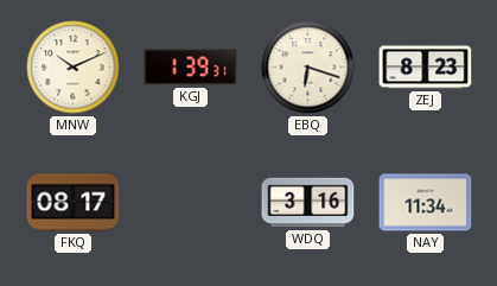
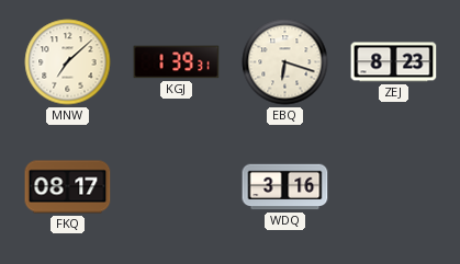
MNW: 10:11 -> 7:08
NAY: 11:34 -> none
